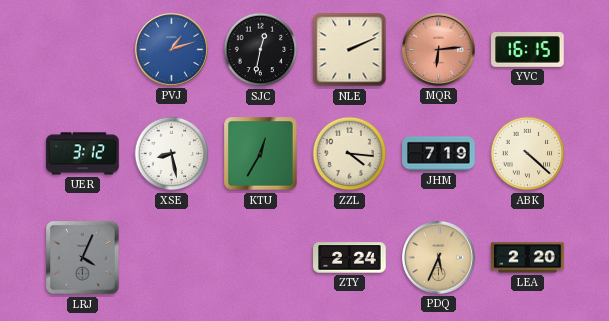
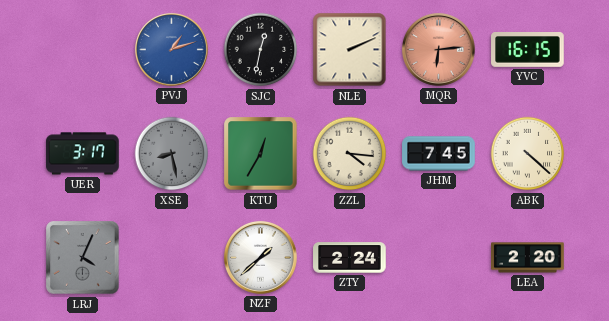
UER: 3:12 -> 3:17
XSE dial: white -> grey
JHM: 7:19 -> 7:45
NZF: none -> 1:38
PDQ: 5:34 -> none
